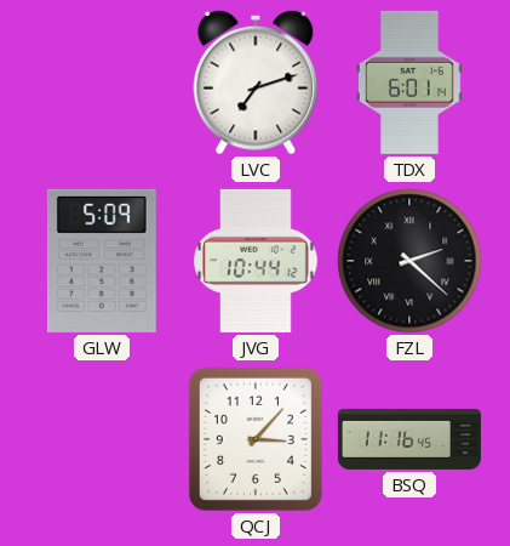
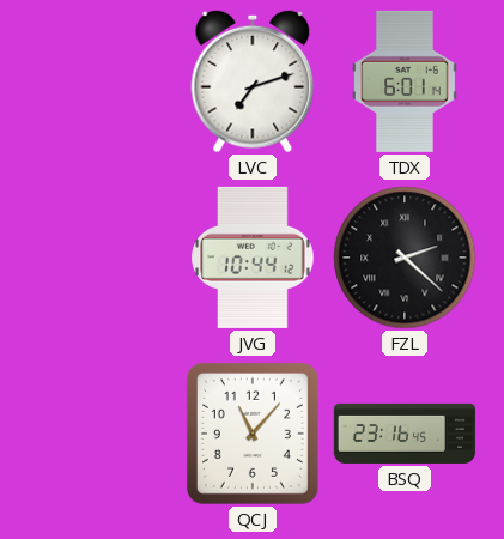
GLW: 5:09 -> none
QCJ: 3:07 -> 11:07
BSQ: 11:16 -> 23:16
